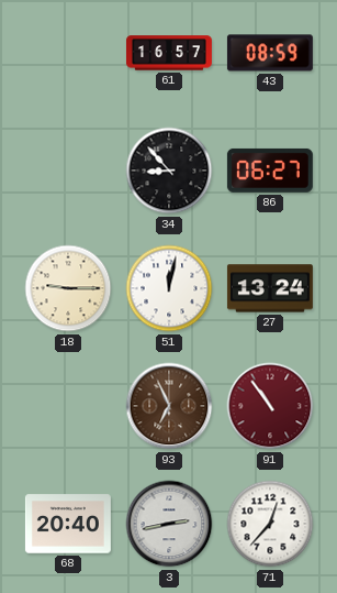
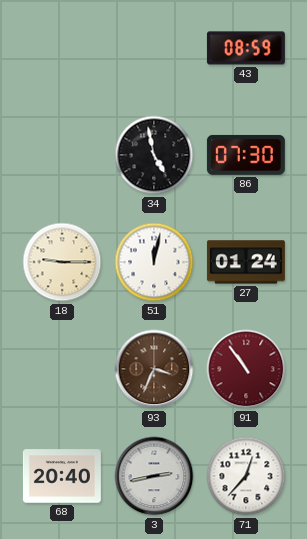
61: 16:57 -> none
34: 8:53 -> 4:58
86: 06:27 -> 07:30
27: 13:24 -> 01:24
93: 6:56 -> 3:34
